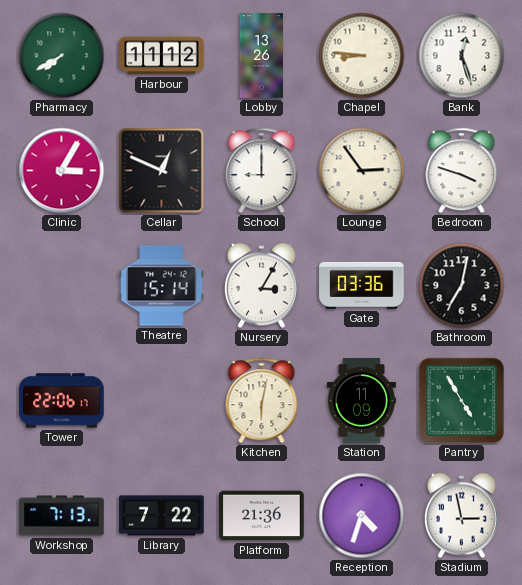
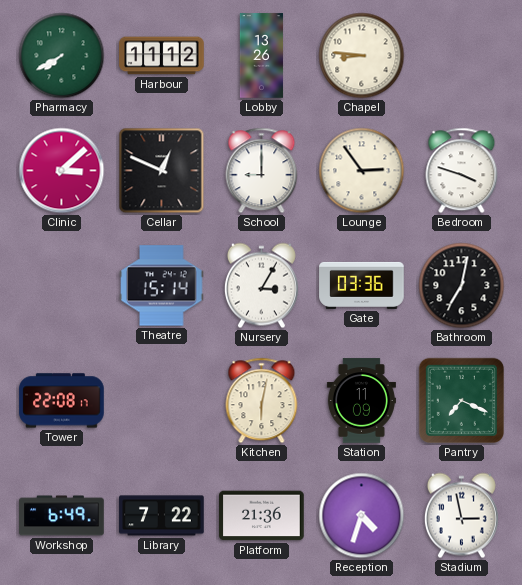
Bank: 12:27 -> none
Clinic: 3:05 -> 3:08
Tower: 22:06 -> 22:08
Pantry: 4:55 -> 7:19
Workshop: 7:13 -> 6:49
